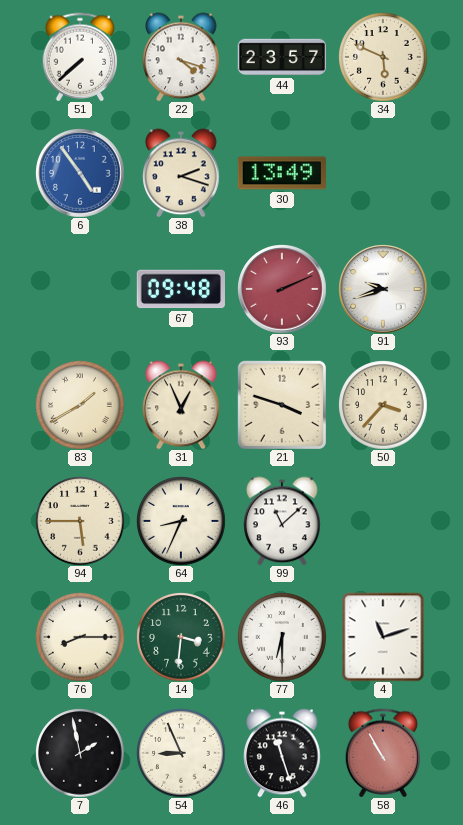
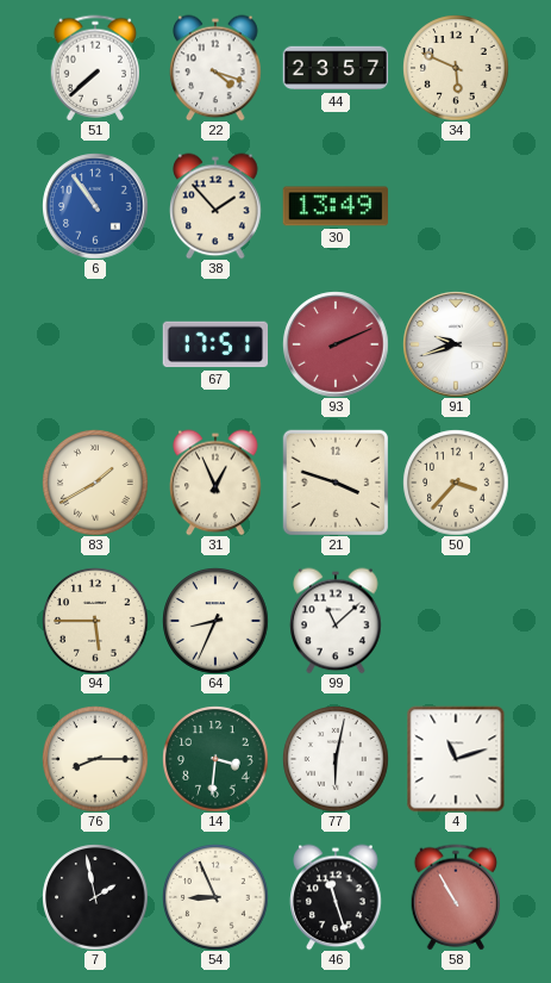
6: 4:54 -> 10:54
38: 2:18 -> 1:53
67: 09:48 -> 17:51
77: 6:30 -> 6:02
